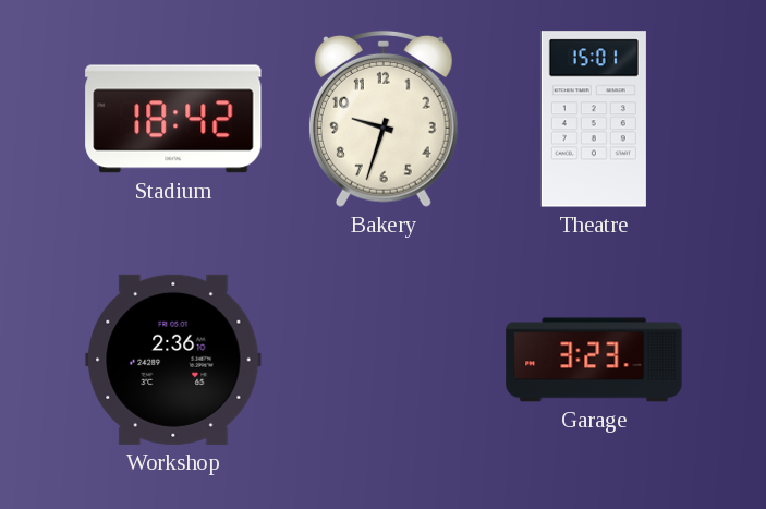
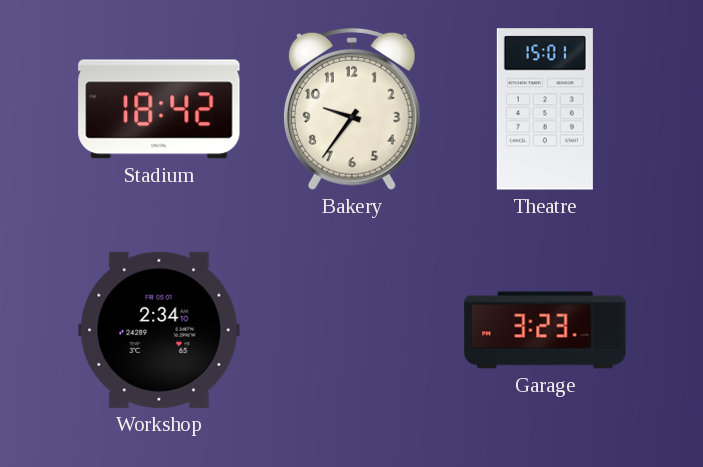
Bakery: 9:33 -> 9:36
Workshop: 2:36 -> 2:34
